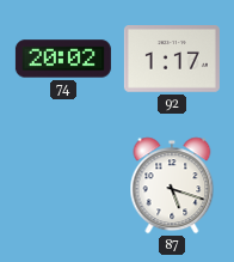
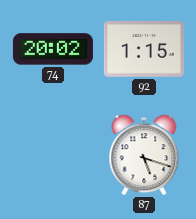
92: 1:17 -> 1:15
